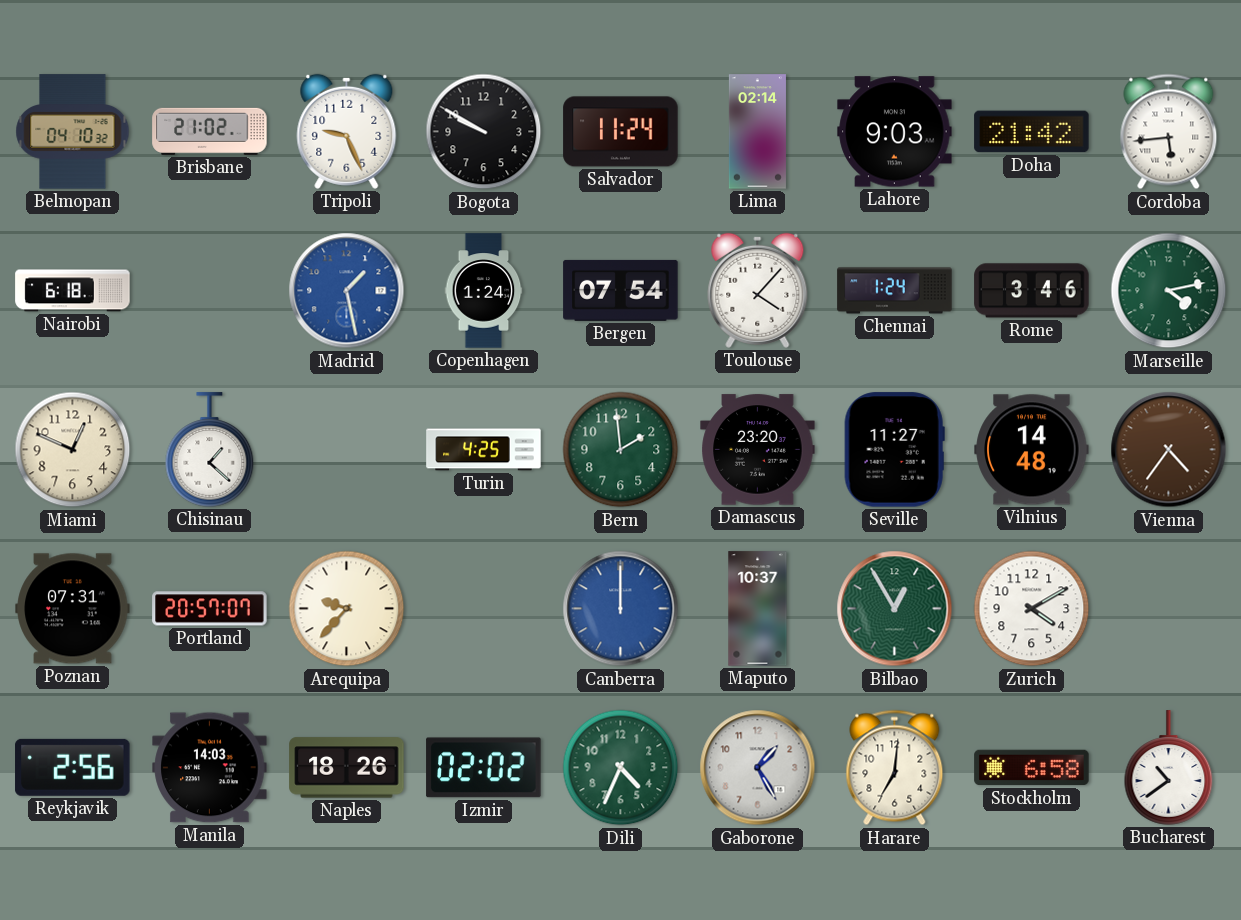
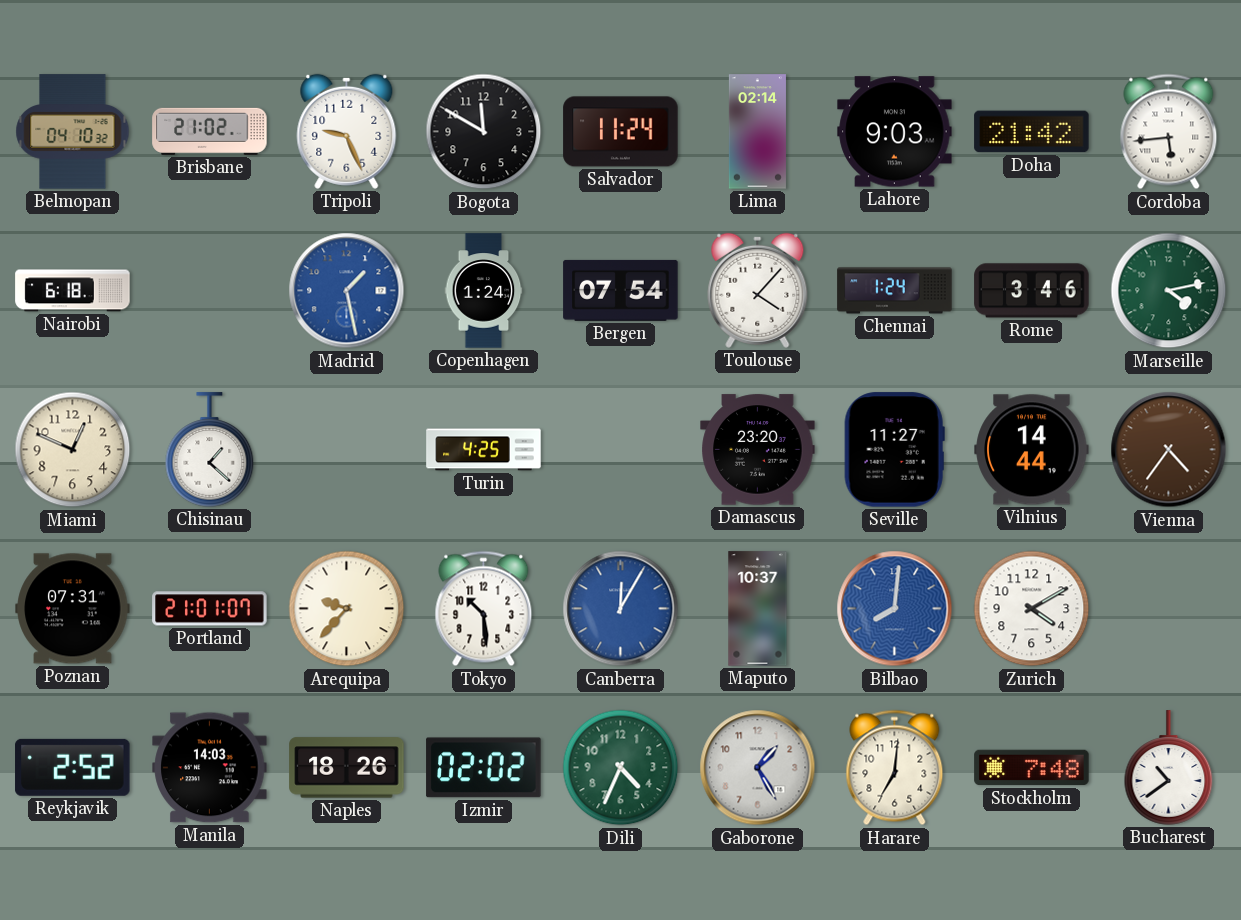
Bogota: 9:50 -> 11:50
Bern: 1:59 -> none
Vilnius: 14:48 -> 14:44
Portland: 20:57 -> 21:01
Tokyo: none -> 10:29
Canberra: 12:00 -> 12:05
Bilbao: 12:55 -> 8:01
Bilbao dial: green -> blue
Reykjavik: 2:56 -> 2:52
Stockholm: 6:58 -> 7:48
